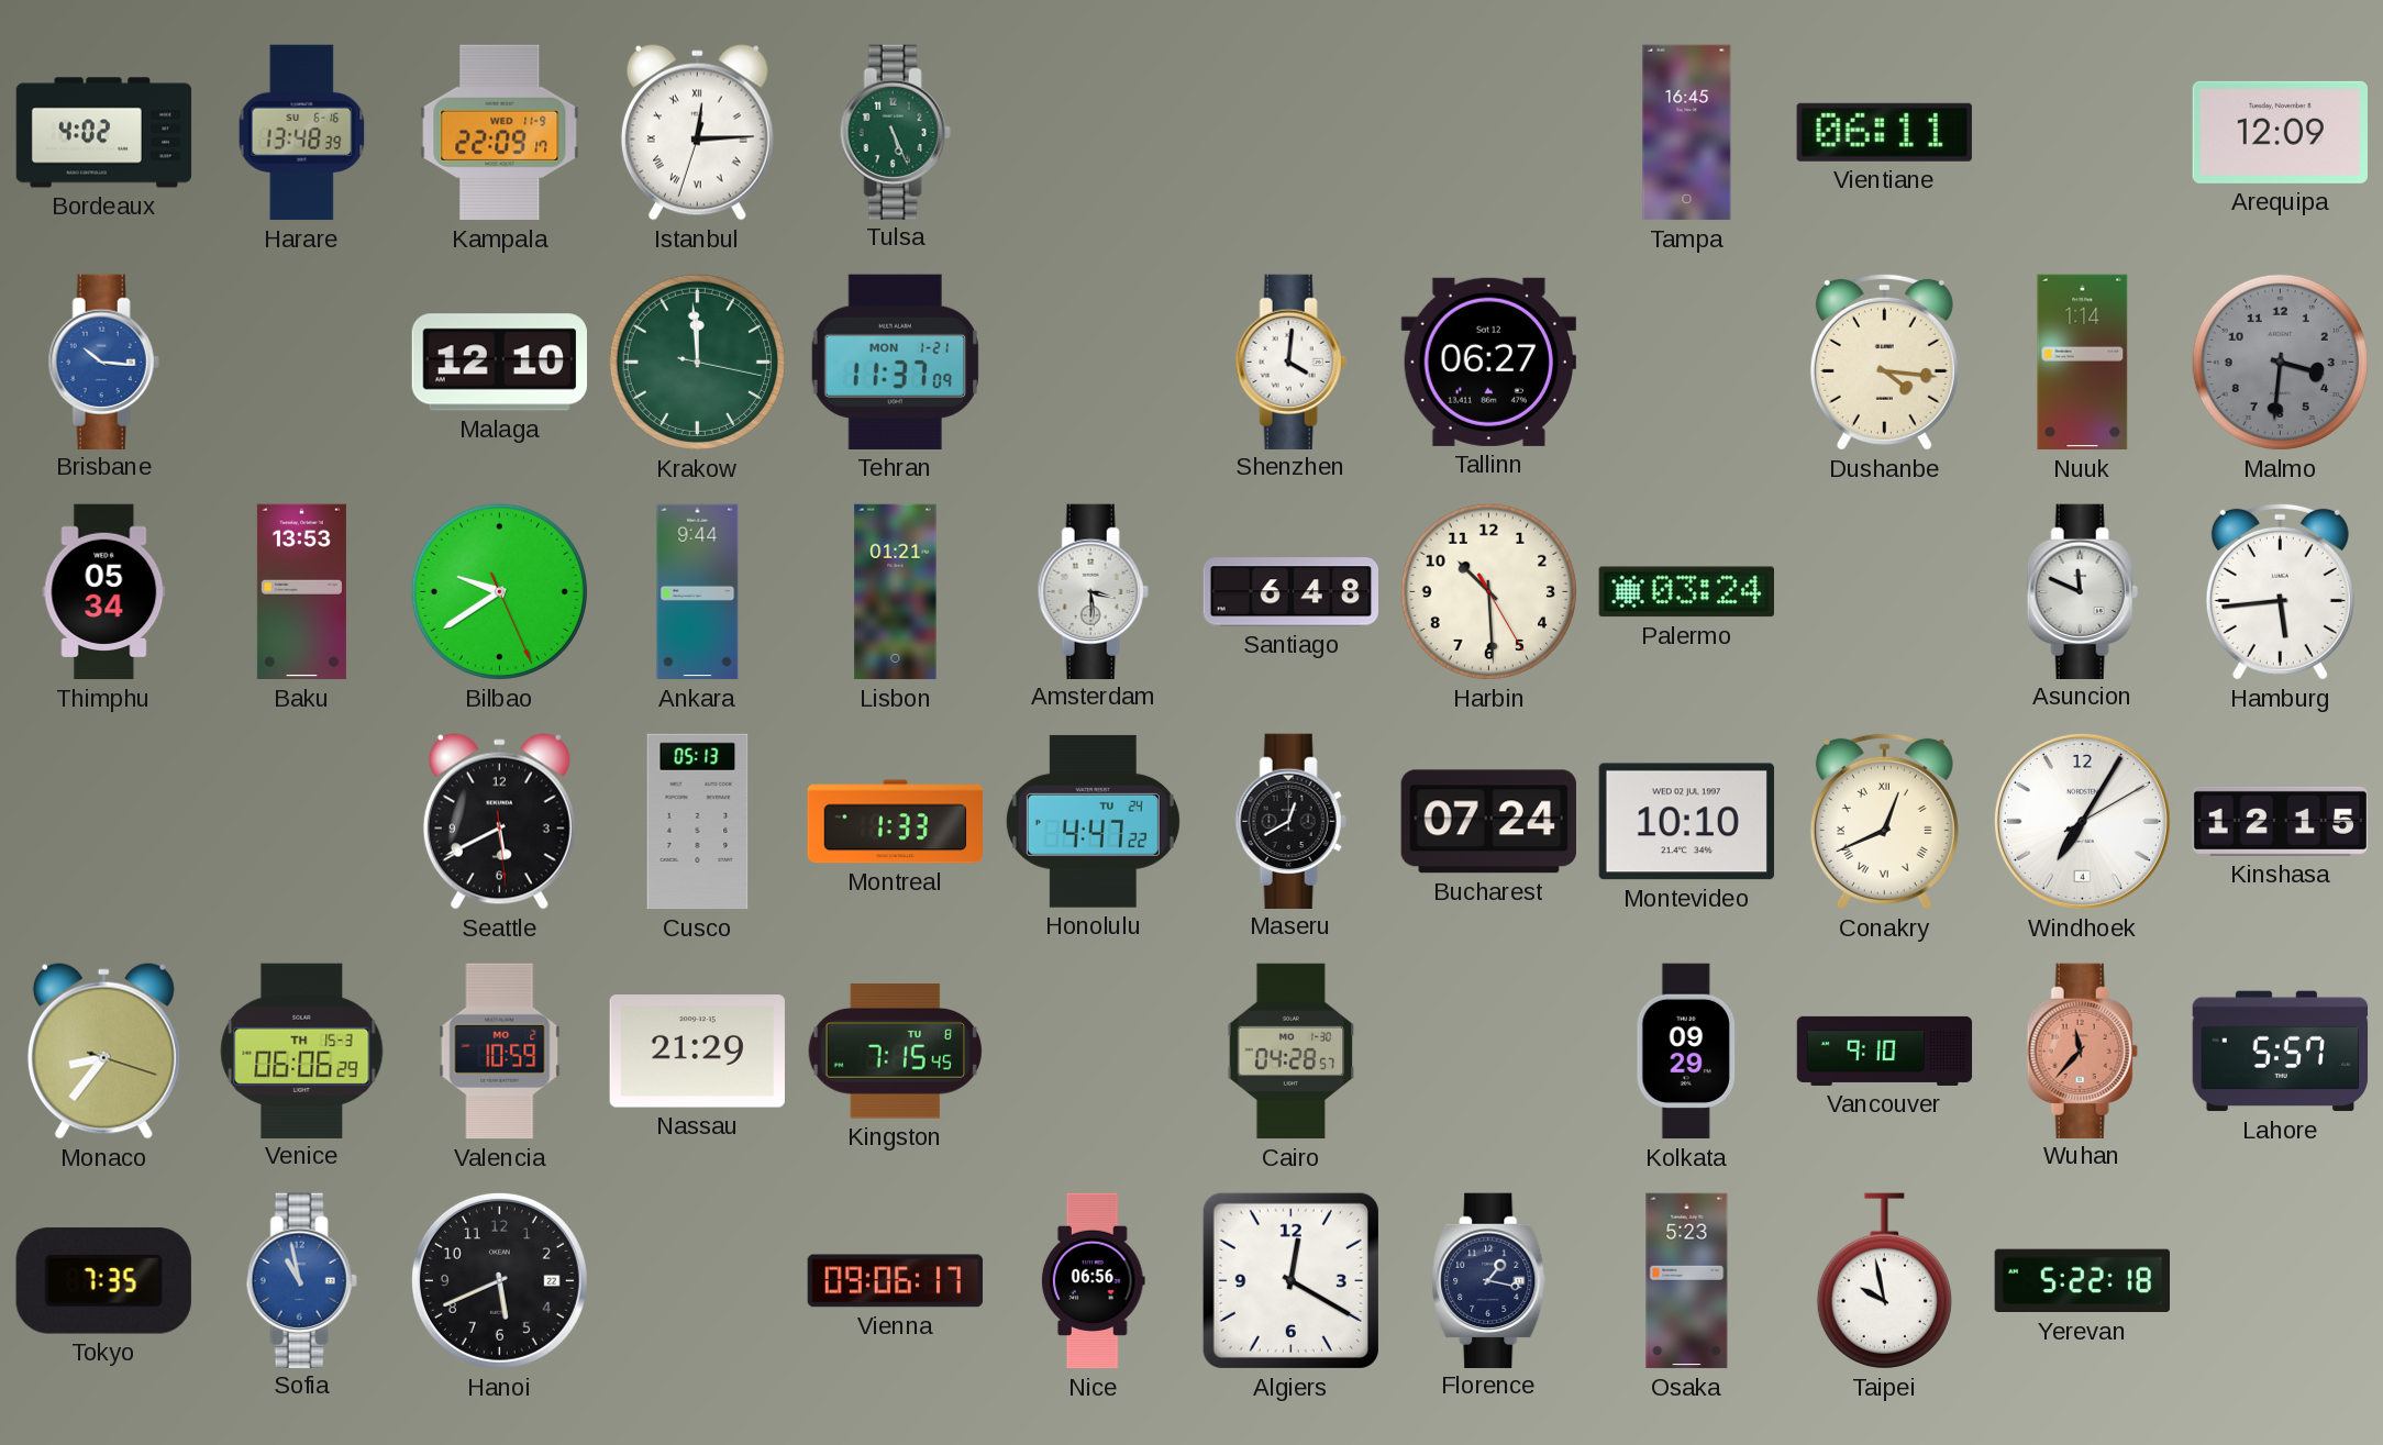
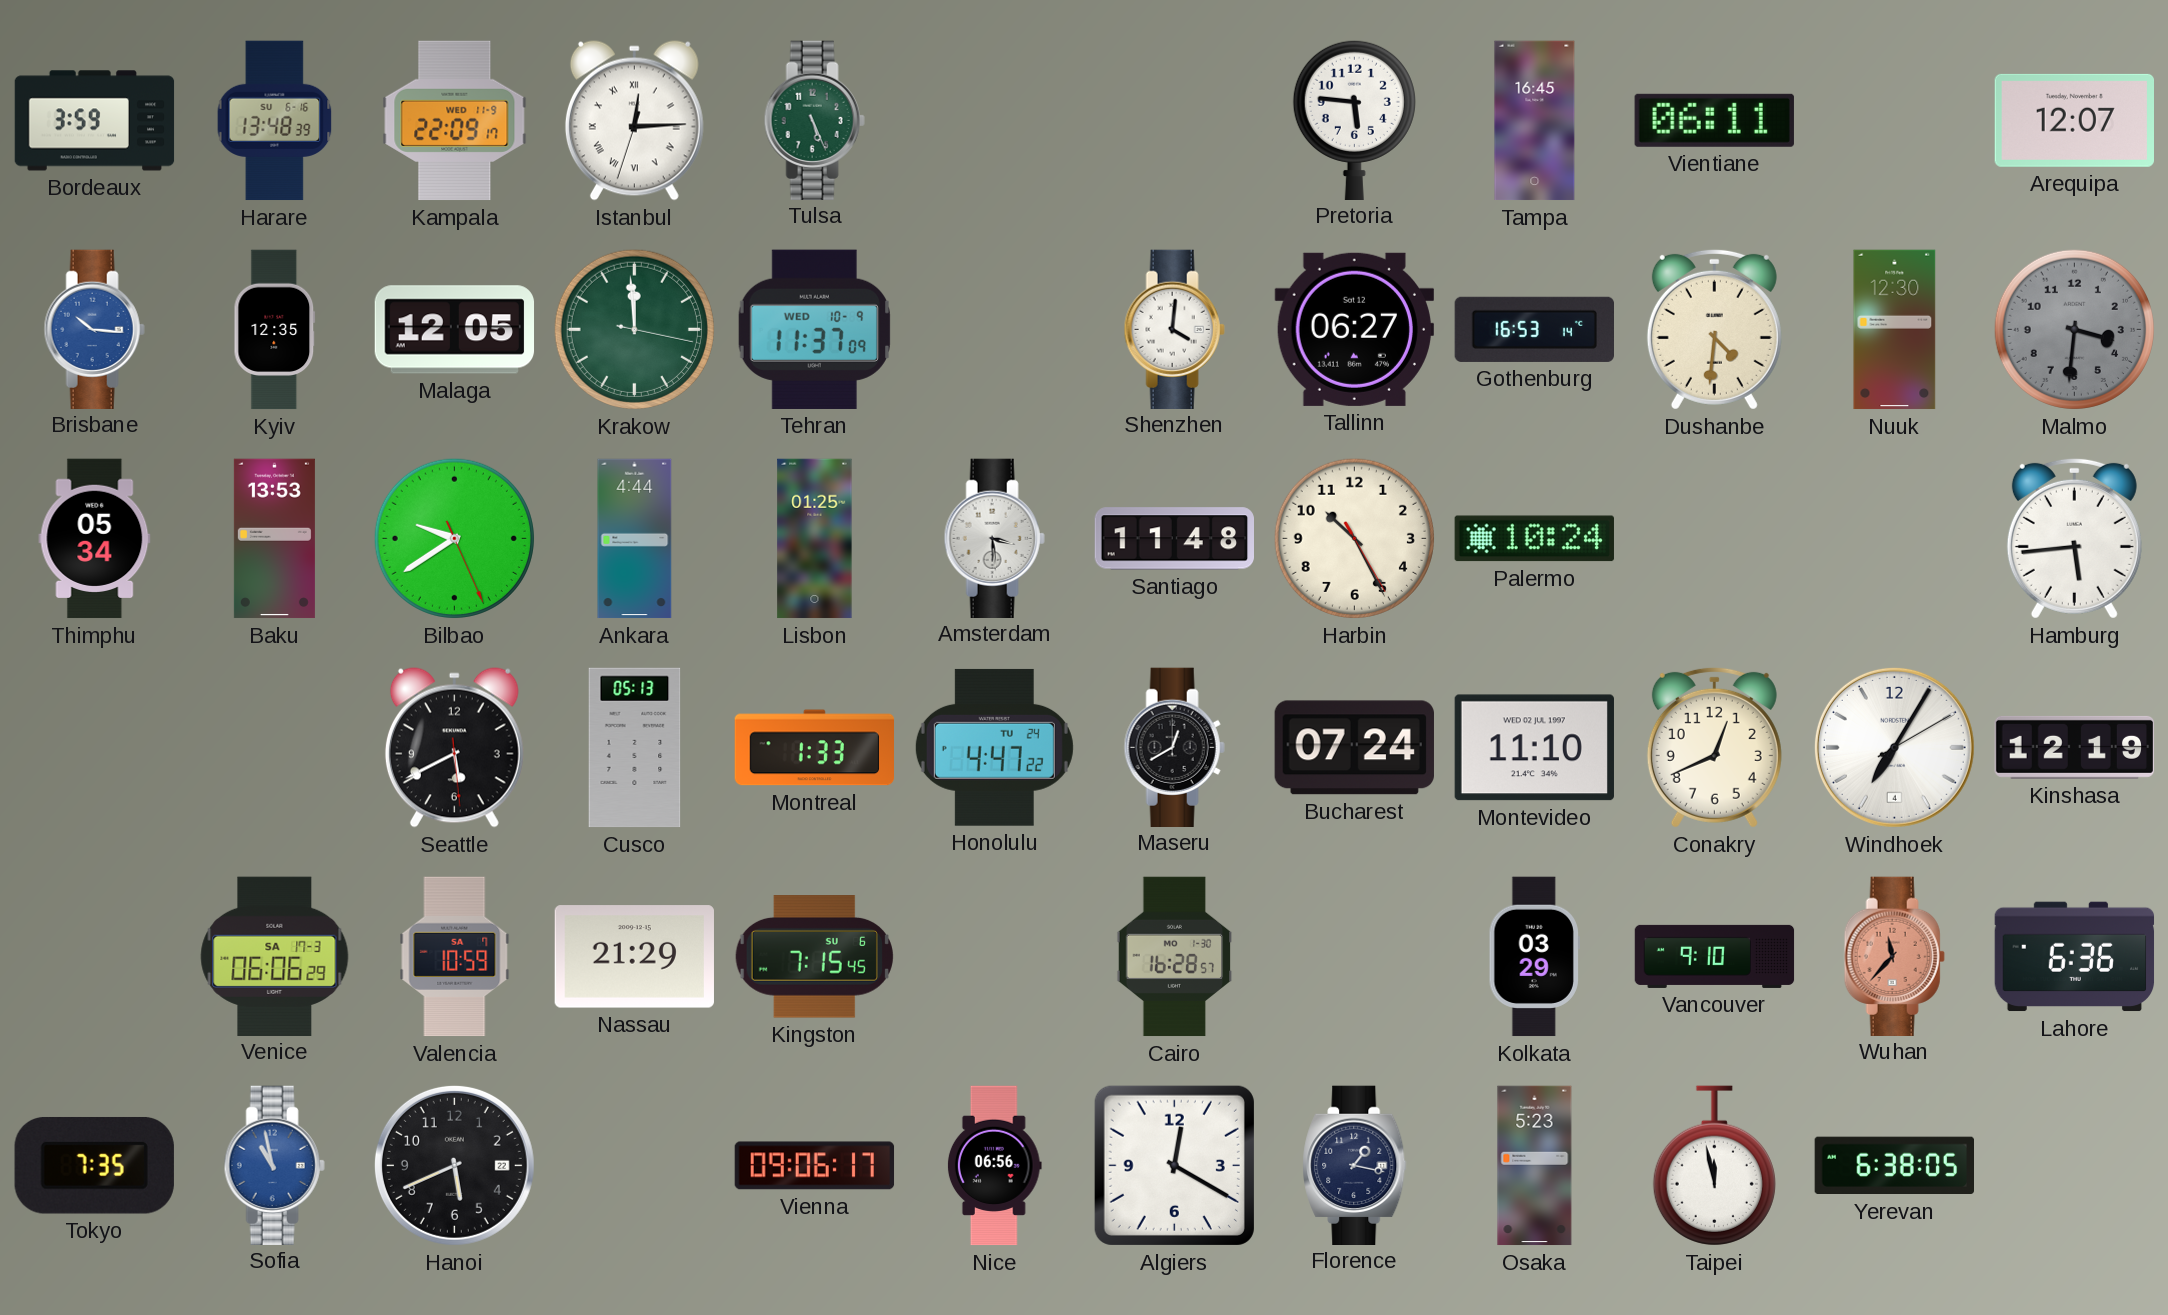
Bordeaux: 4:02 -> 3:59
Pretoria: none -> 5:46
Arequipa: 12:09 -> 12:07
Kyiv: none -> 12:35
Malaga: 12:10 -> 12:05
Tehran date: MON 1-21 -> WED 10-9
Gothenburg: none -> 16:53
Dushanbe: 4:16 -> 4:31
Nuuk: 1:14 -> 12:30
Ankara: 9:44 -> 4:44
Lisbon: 01:21 -> 01:25
Santiago: 6:48 -> 11:48
Harbin: 10:29 -> 10:25
Palermo: 03:24 -> 10:24
Asuncion: 11:49 -> none
Montevideo: 10:10 -> 11:10
Conakry numerals: Roman -> Arabic
Kinshasa: 12:15 -> 12:19
Monaco: 8:36 -> none
Venice date: TH 15-3 -> SA 17-3
Valencia date: MO 2 -> SA 7
Kingston date: TU 8 -> SU 6
Cairo: 04:28 -> 16:28
Kolkata: 09:29 -> 03:29
Lahore: 5:57 -> 6:36
Taipei: 9:58 -> 11:58
Yerevan: 5:22 -> 6:38
